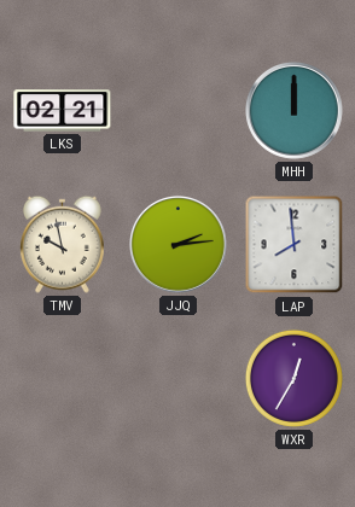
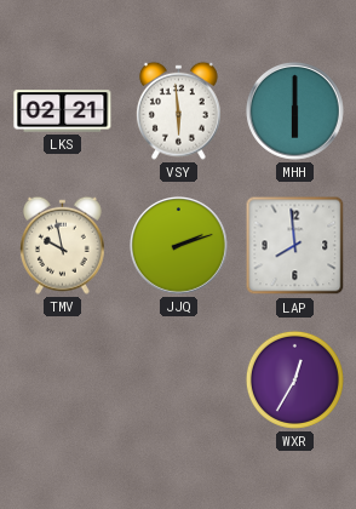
VSY: none -> 5:59
MHH: 12:00 -> 6:00
JJQ: 2:14 -> 2:12
